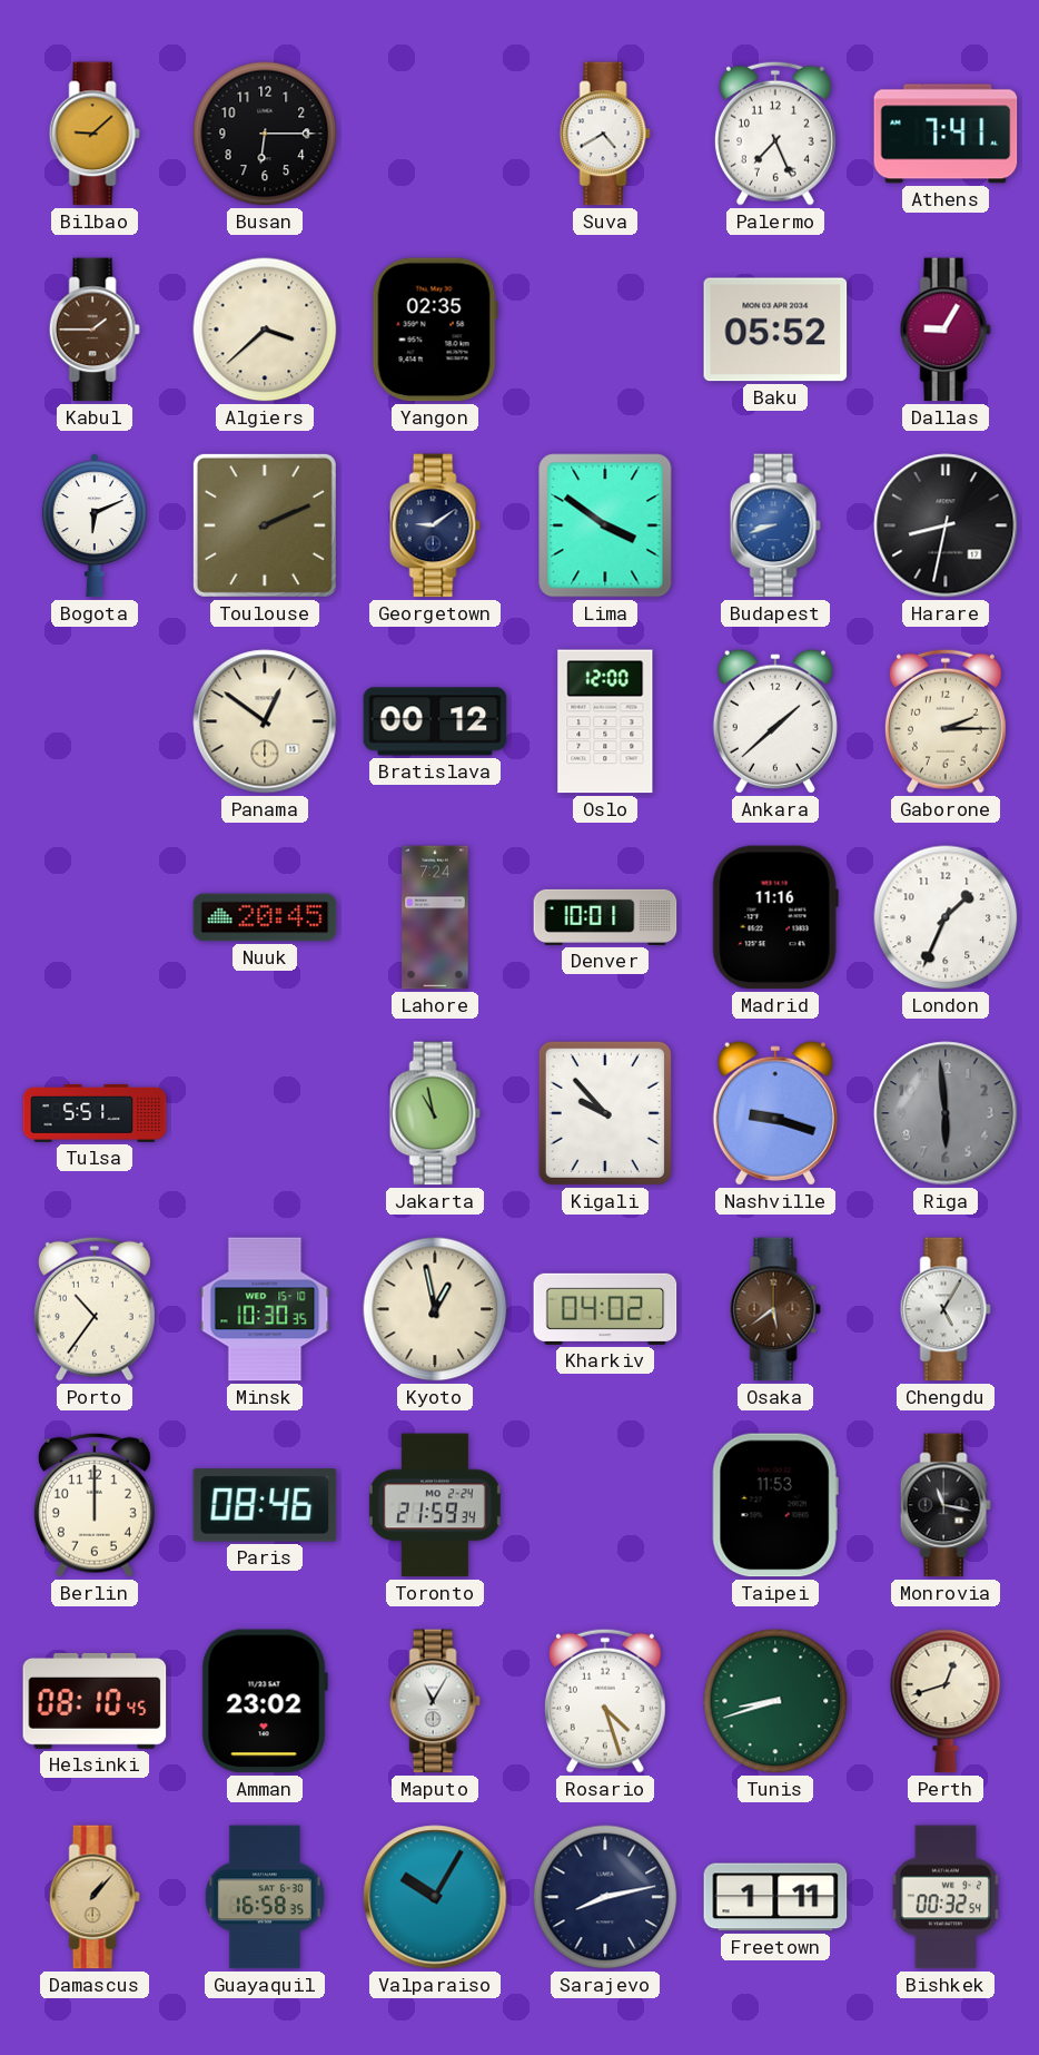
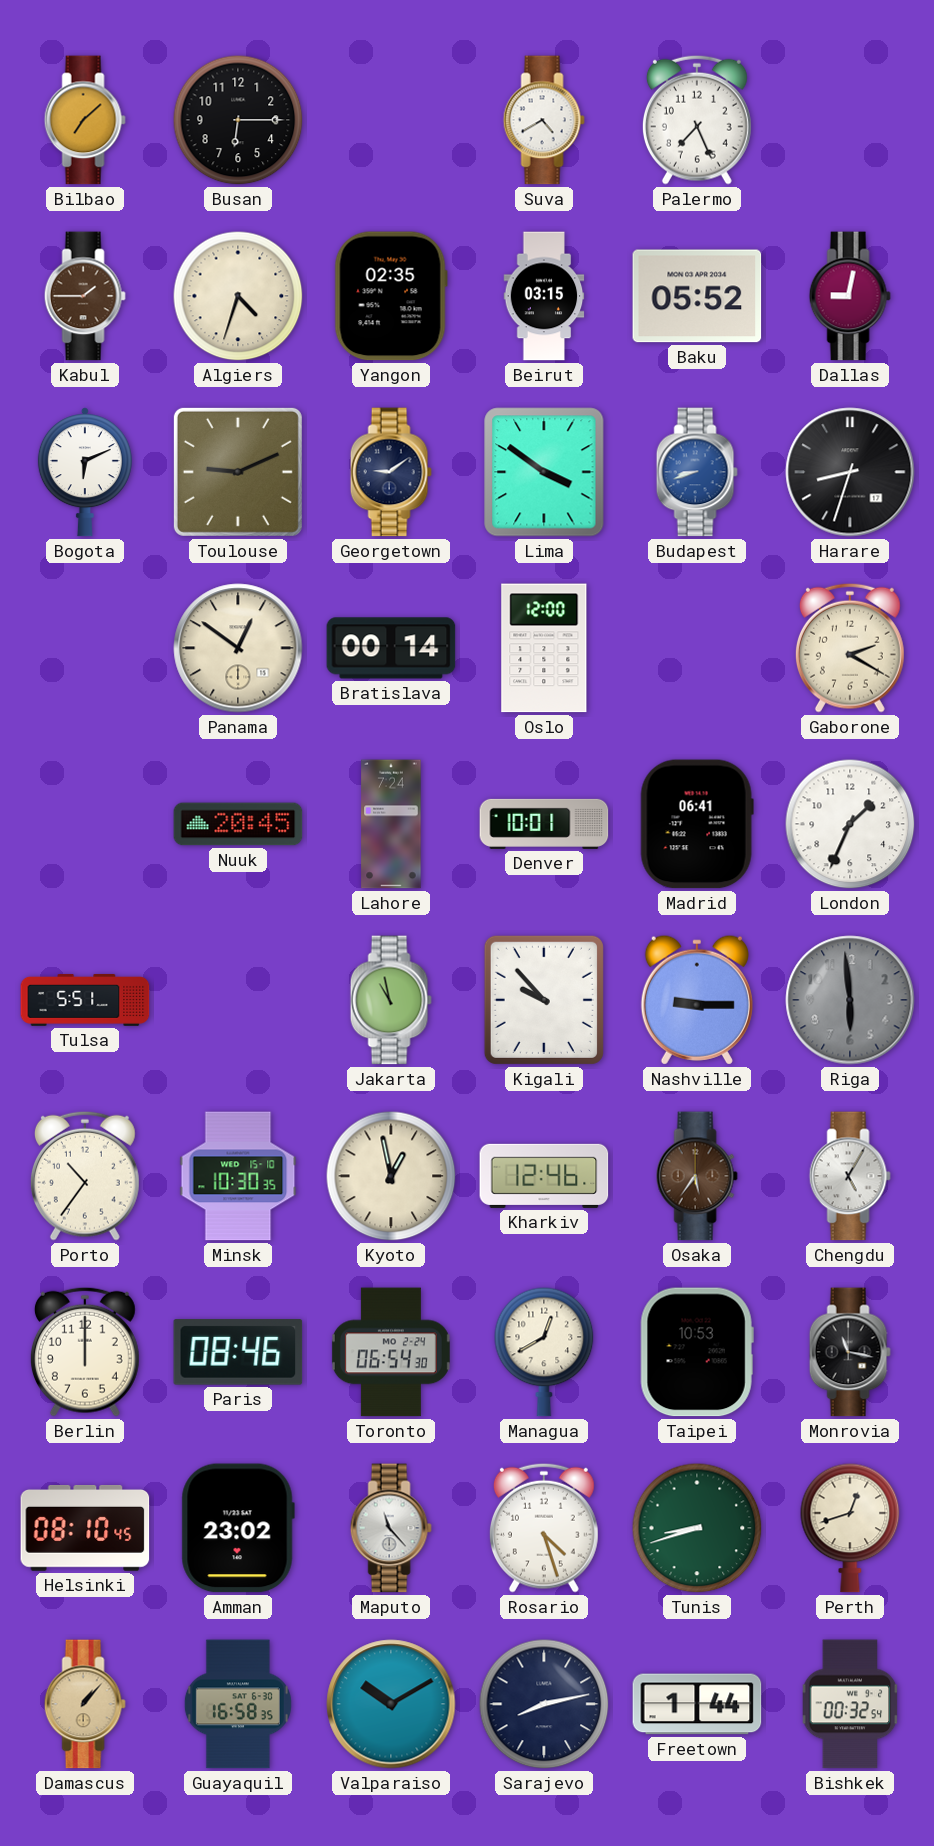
Bilbao: 9:08 -> 7:08
Athens: 7:41 -> none
Algiers: 3:38 -> 4:33
Beirut: none -> 03:15
Dallas: 9:05 -> 9:02
Toulouse: 2:11 -> 9:11
Harare: 8:32 -> 8:33
Bratislava: 00:12 -> 00:14
Ankara: 1:38 -> none
Gaborone: 2:15 -> 2:20
Madrid: 11:16 -> 06:41
Nashville: 9:18 -> 9:15
Kharkiv: 04:02 -> 12:46
Osaka: 5:39 -> 5:36
Toronto: 21:59 -> 06:54
Managua: none -> 12:40
Taipei: 11:53 -> 10:53
Maputo: 11:05 -> 11:23
Valparaiso: 10:05 -> 10:10
Freetown: 1:11 -> 1:44
